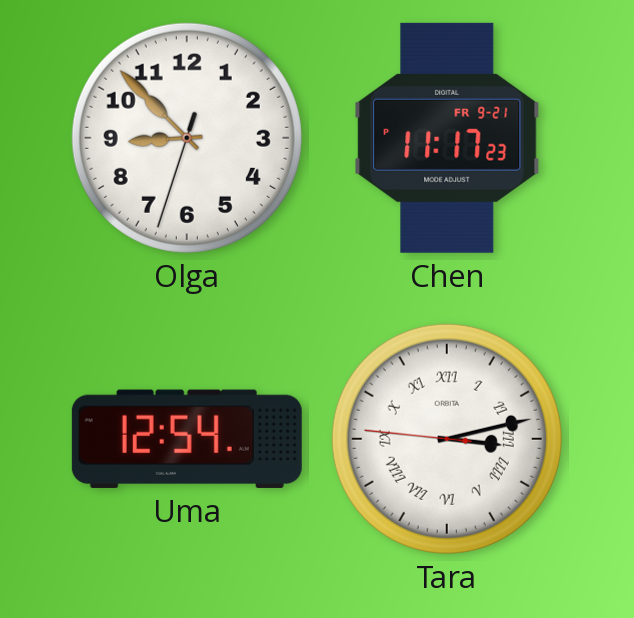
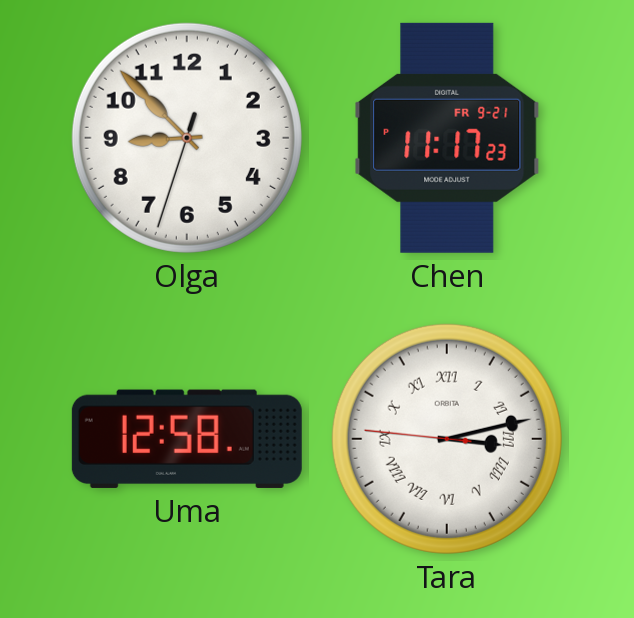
Uma: 12:54 -> 12:58
